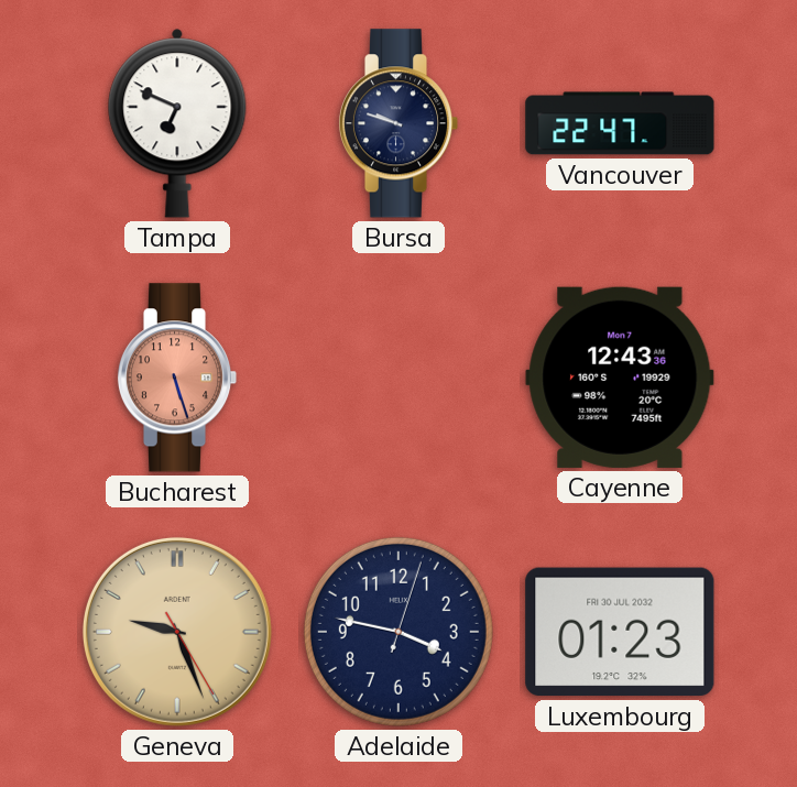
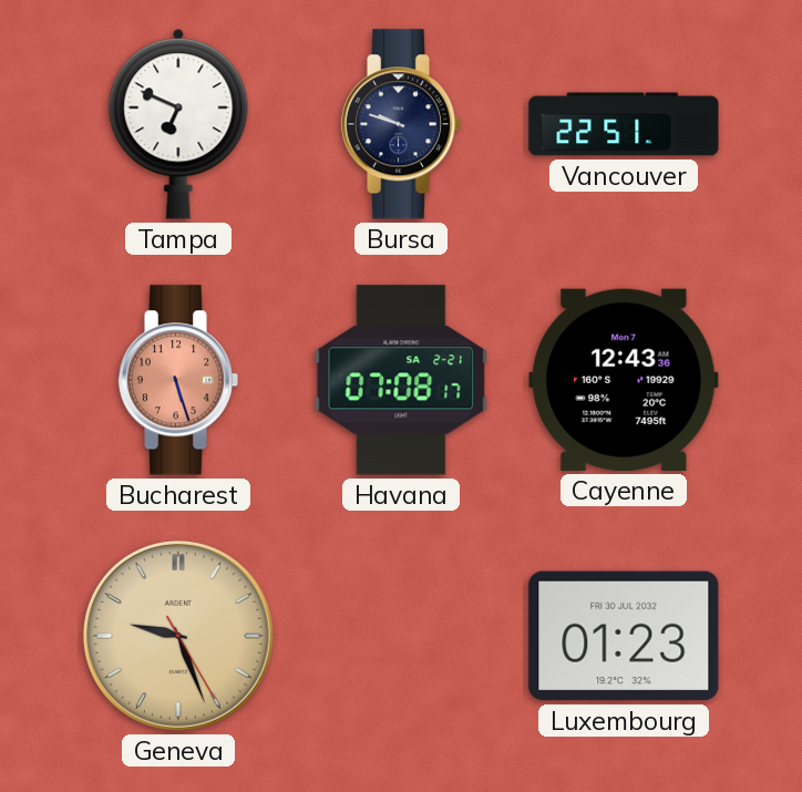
Vancouver: 22:47 -> 22:51
Havana: none -> 07:08
Adelaide: 3:47 -> none
